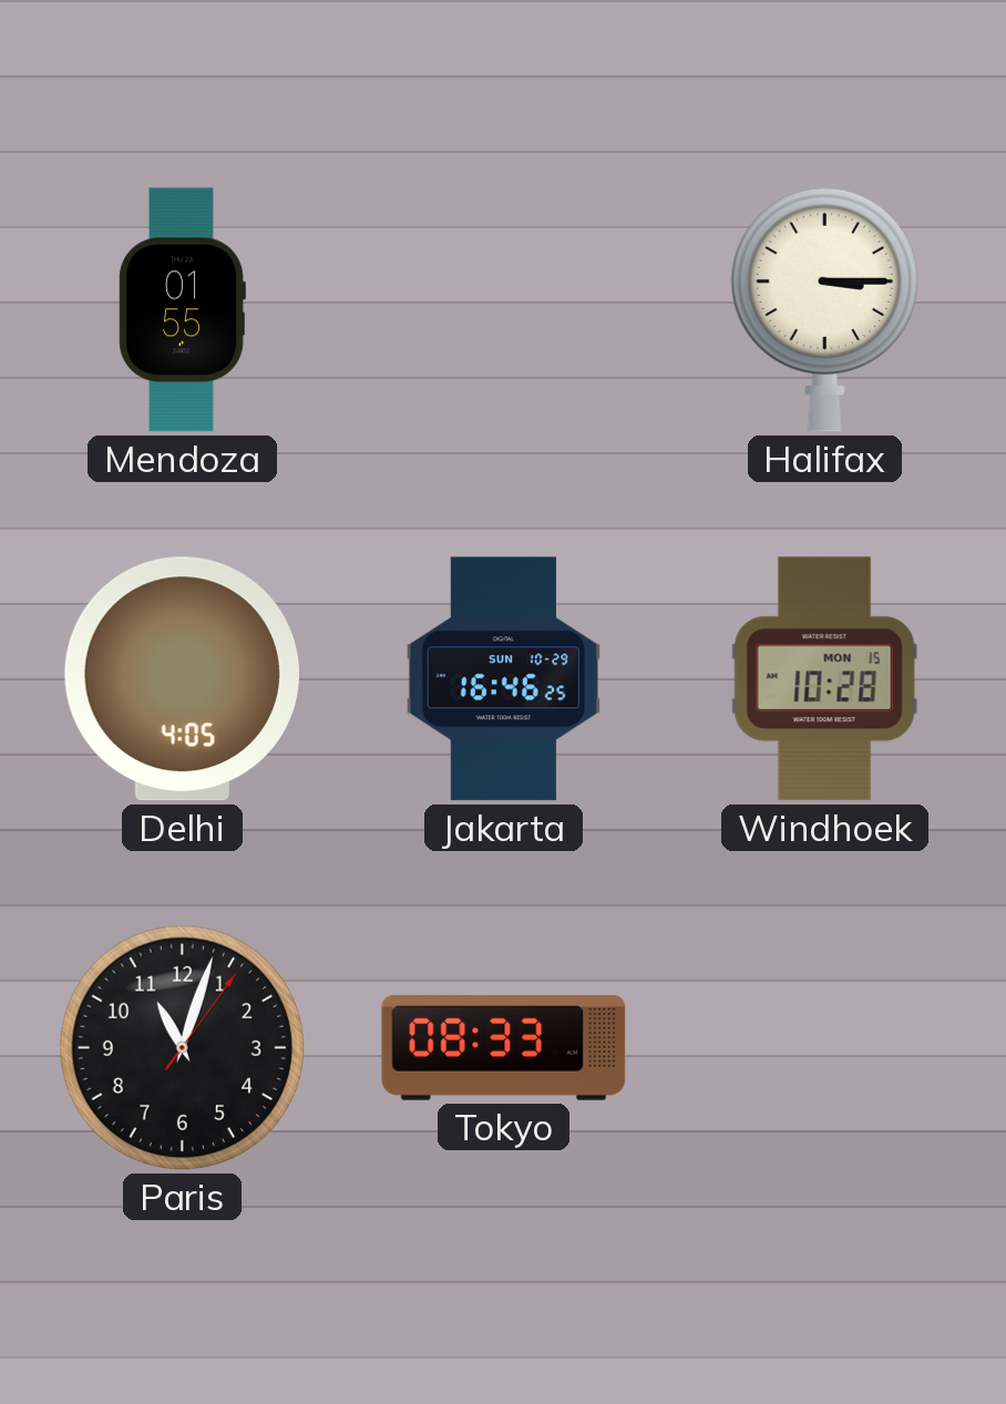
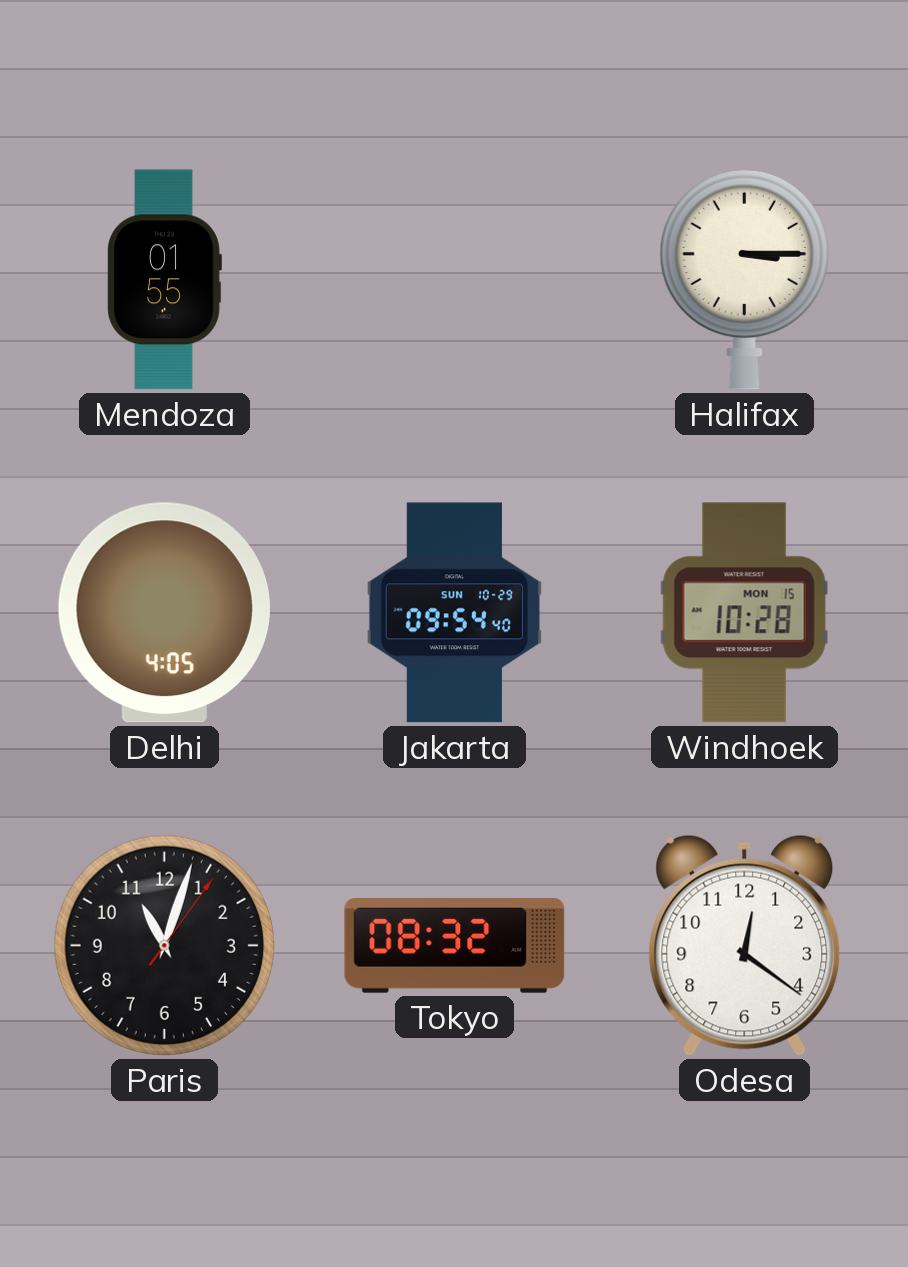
Jakarta: 16:46 -> 09:54
Tokyo: 08:33 -> 08:32
Odesa: none -> 12:21
